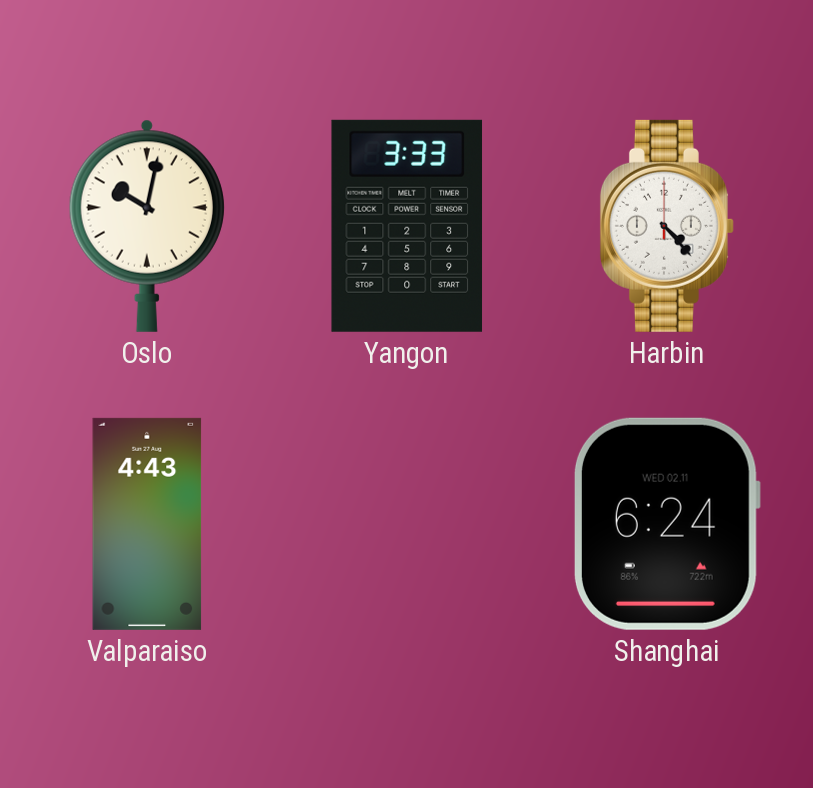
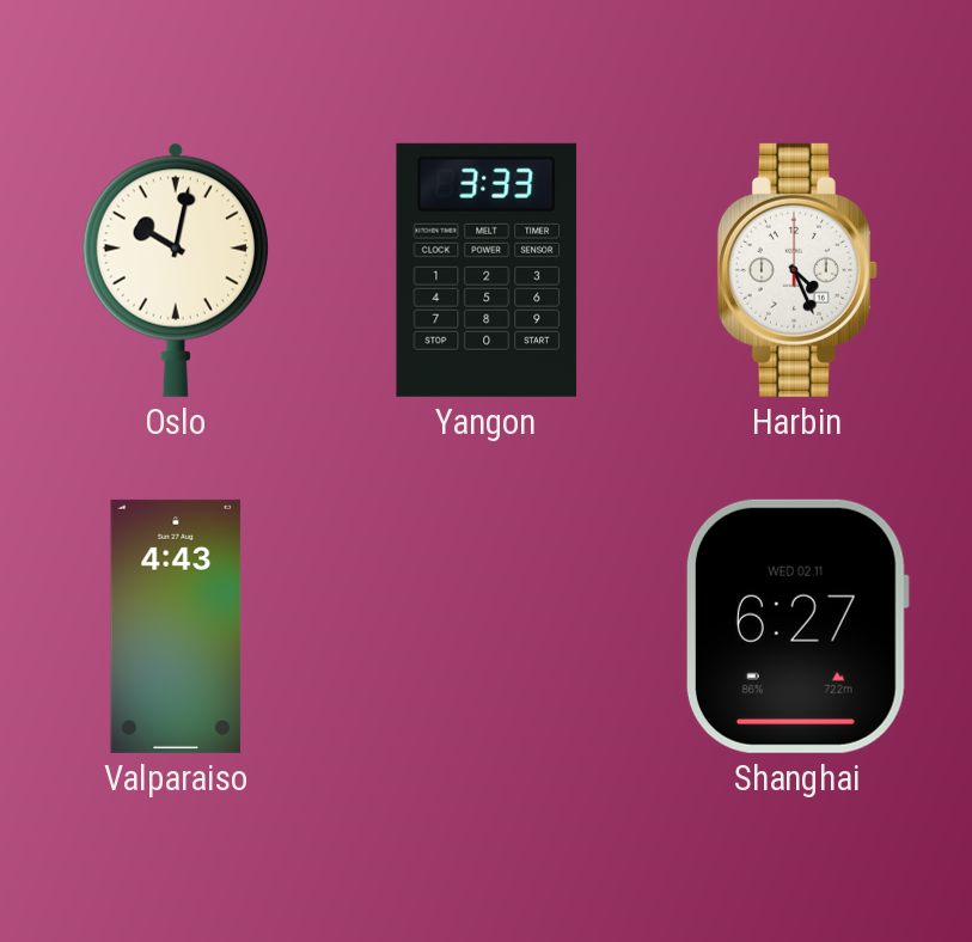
Harbin: 4:23 -> 4:26
Shanghai: 6:24 -> 6:27
